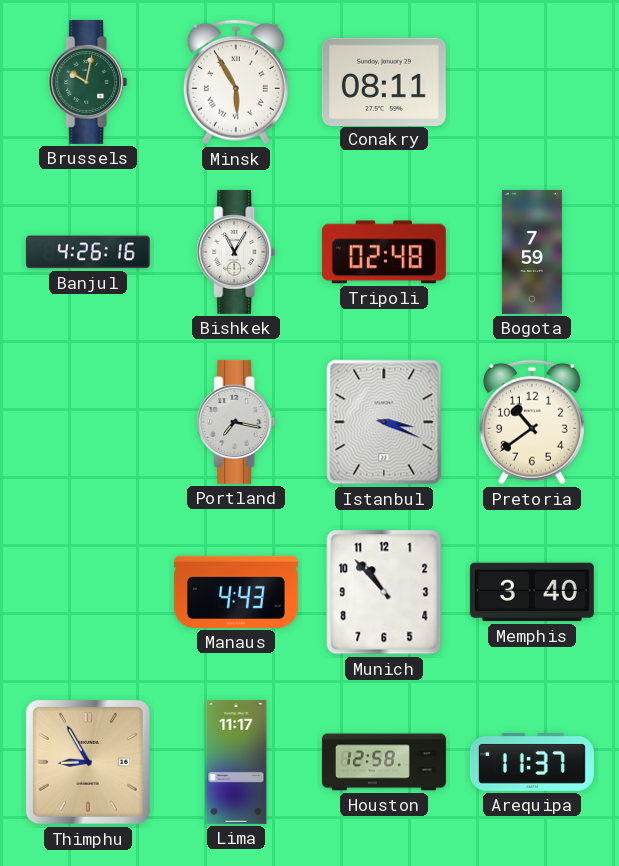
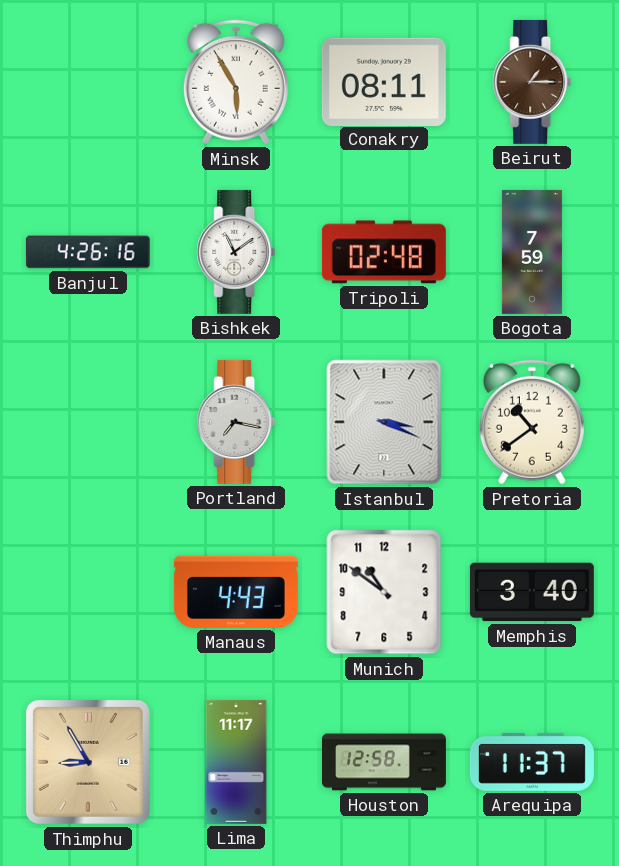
Brussels: 10:02 -> none
Beirut: none -> 1:15
Bishkek: 11:05 -> 11:09
Munich: 10:53 -> 10:51
